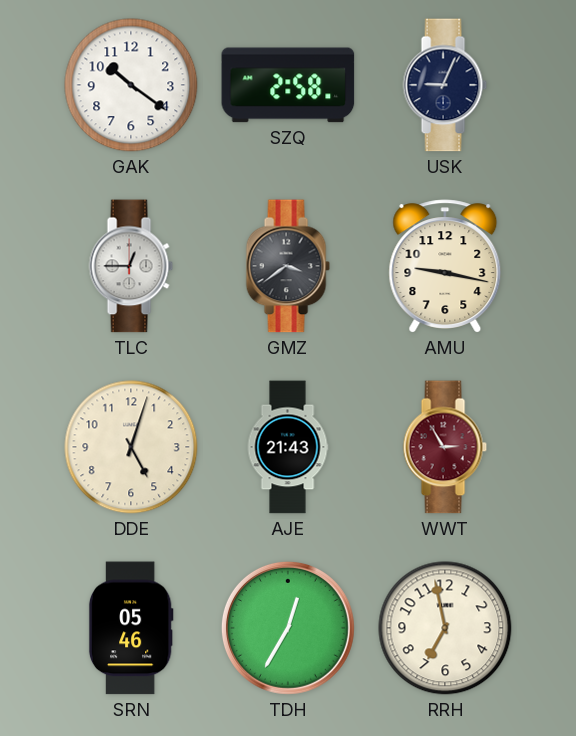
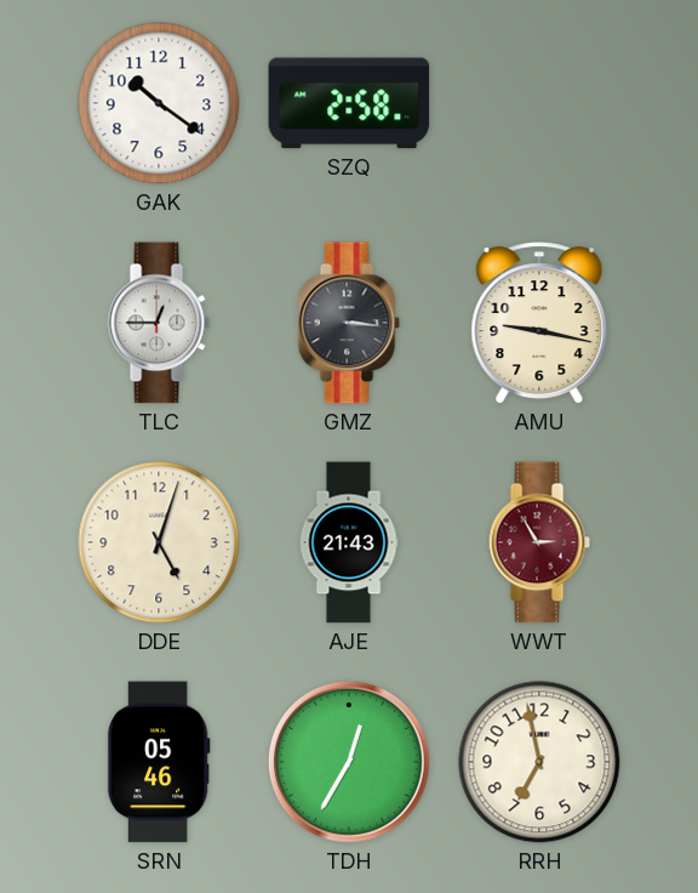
USK: 9:04 -> none
GMZ: 3:39 -> 3:16
